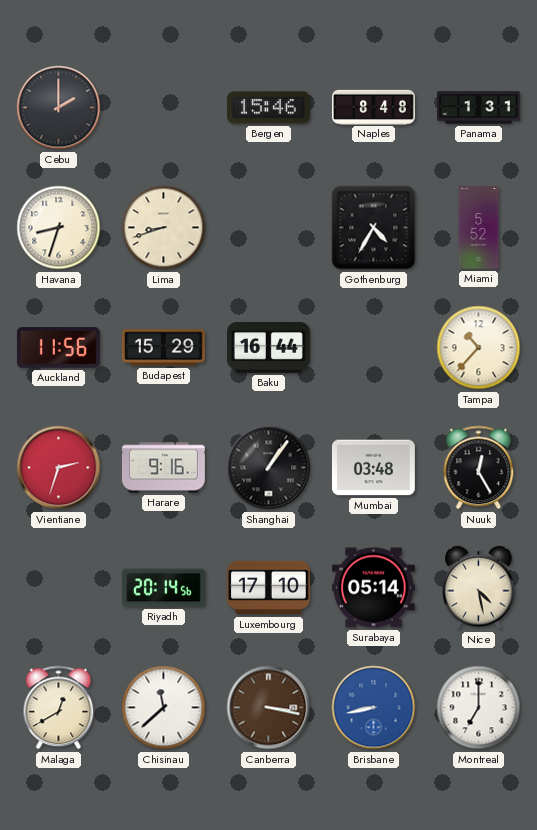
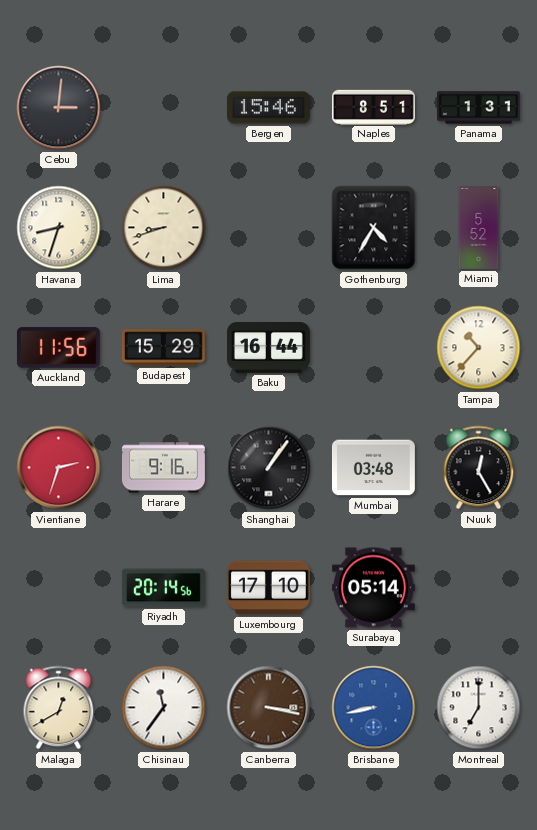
Cebu: 2:00 -> 3:01
Naples: 8:48 -> 8:51
Nice: 4:28 -> none
Chisinau: 11:38 -> 11:36
